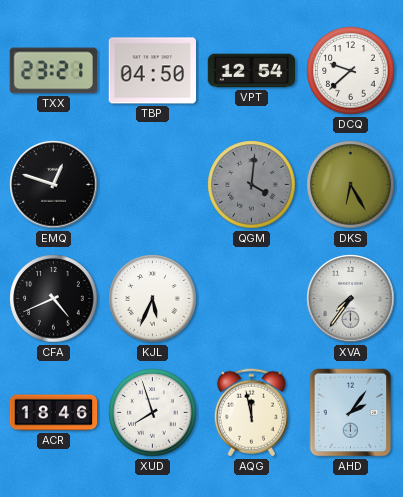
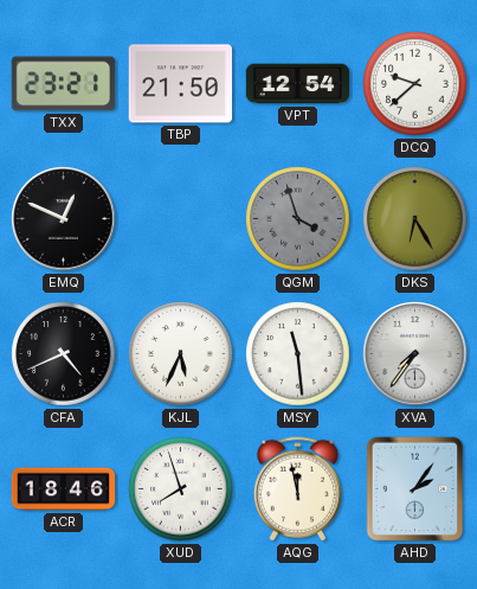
TBP: 04:50 -> 21:50
EMQ: 12:48 -> 12:49
QGM: 4:01 -> 3:57
MSY: none -> 11:29
